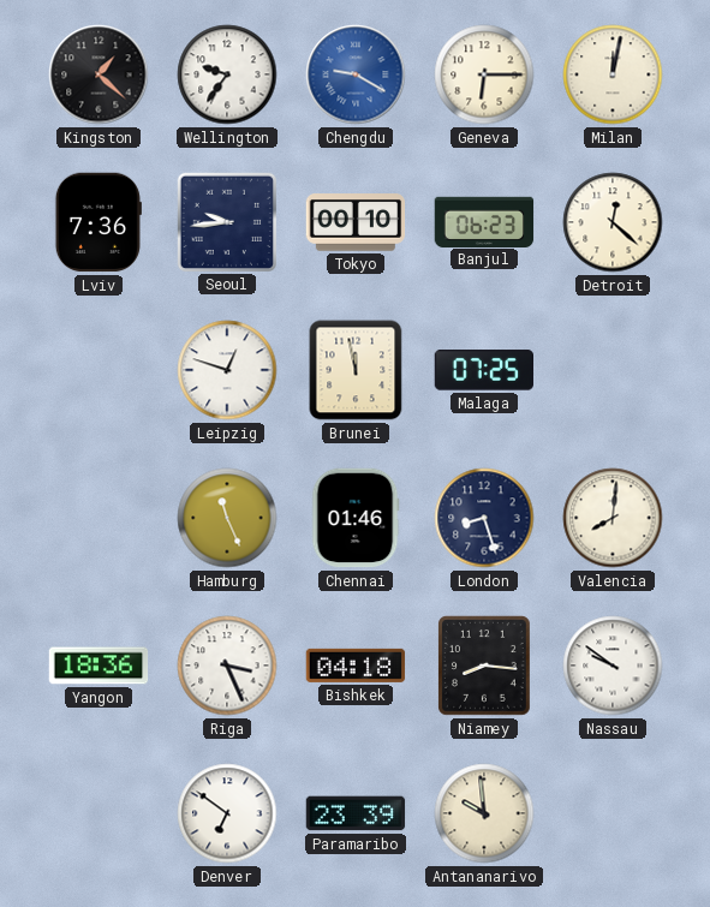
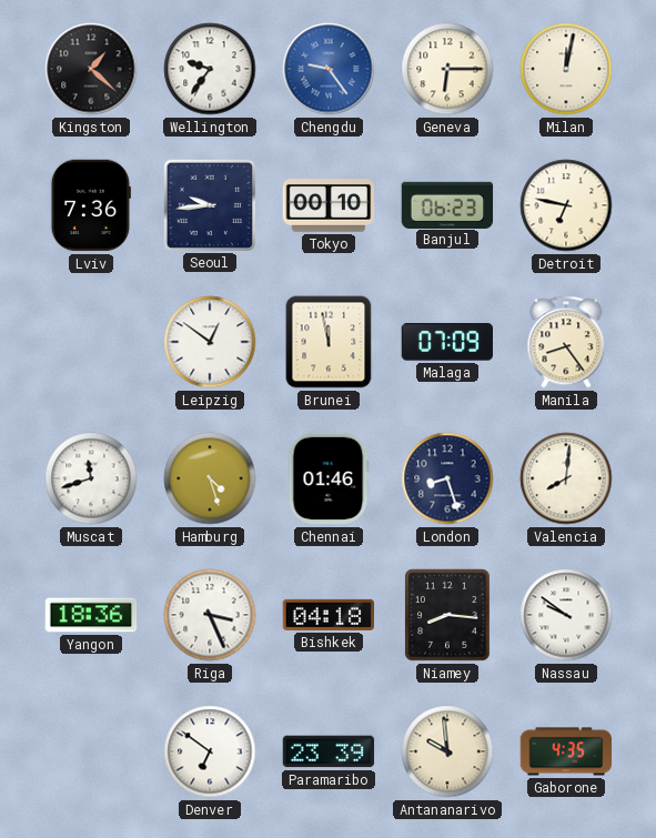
Chengdu: 9:20 -> 9:24
Detroit: 12:22 -> 6:47
Leipzig: 12:48 -> 12:51
Malaga: 07:25 -> 07:09
Manila: none -> 8:24
Muscat: none -> 11:42
Hamburg: 11:26 -> 4:27
Gaborone: none -> 4:35
